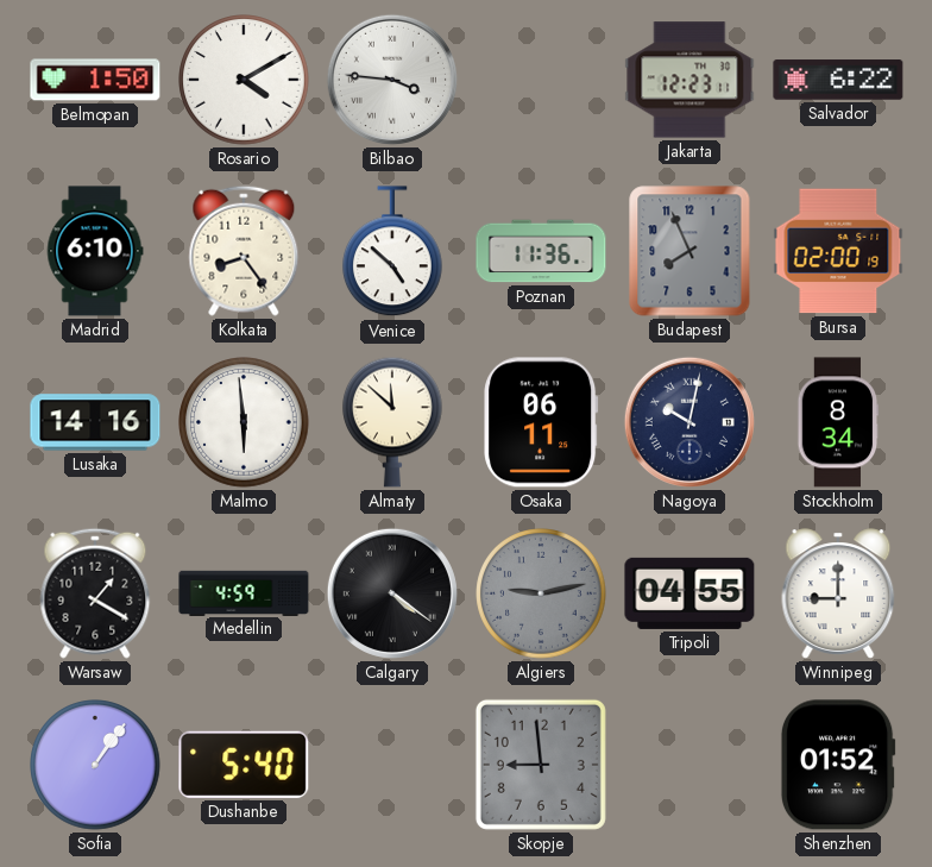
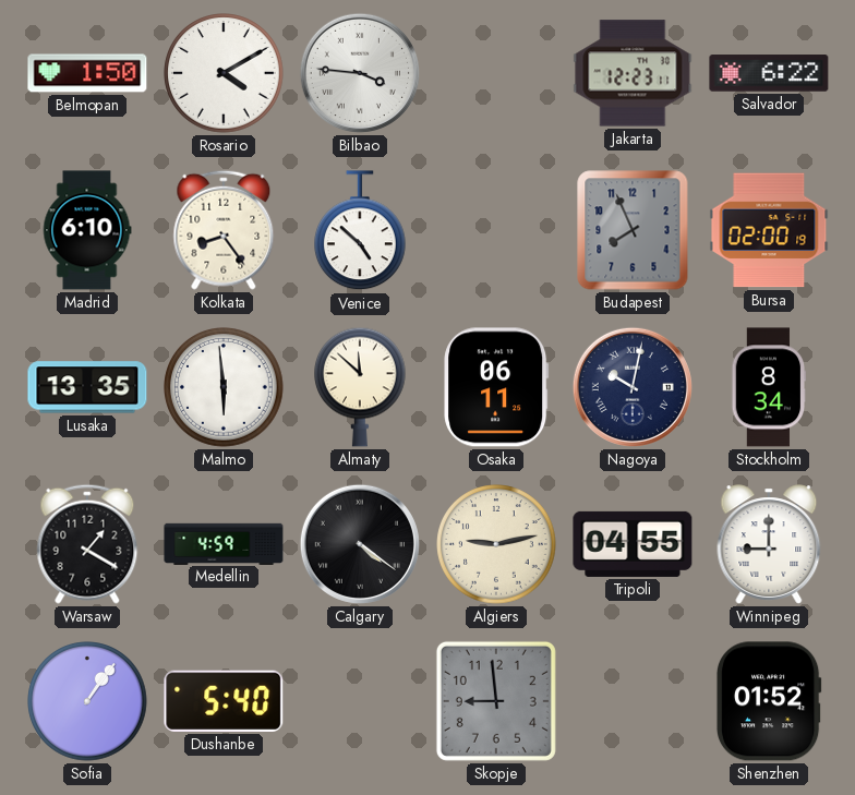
Poznan: 11:36 -> none
Lusaka: 14:16 -> 13:35
Algiers dial: grey -> cream
